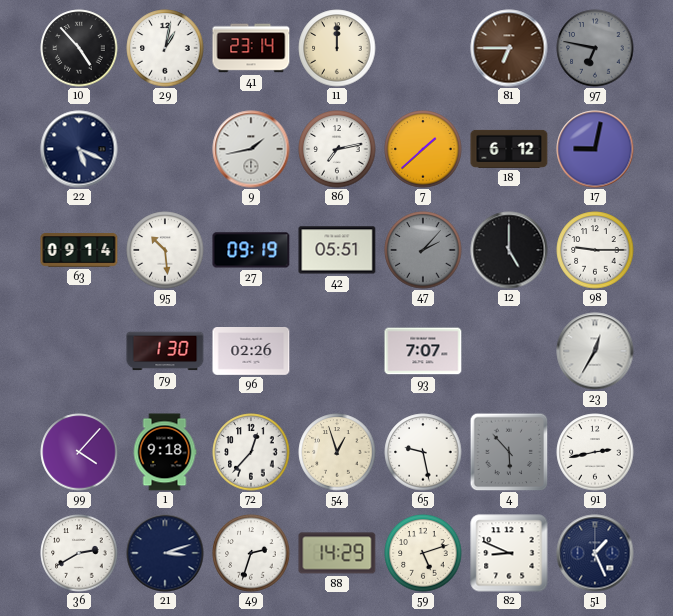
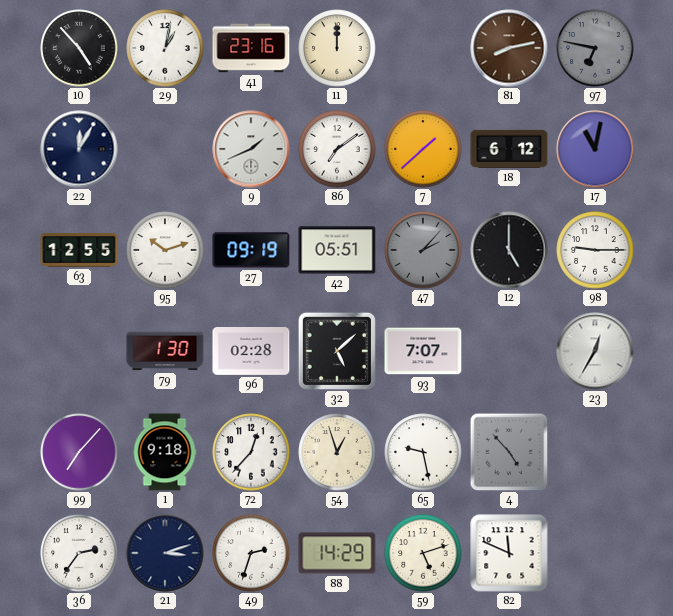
41: 23:14 -> 23:16
81: 6:45 -> 8:13
22: 5:19 -> 12:05
9: 1:43 -> 1:41
86: 7:13 -> 7:09
17: 9:02 -> 11:02
63: 09:14 -> 12:55
95: 10:29 -> 10:12
96: 02:26 -> 02:28
32: none -> 5:08
99: 4:07 -> 7:07
4: 5:53 -> 4:53
91: 2:43 -> none
36: 2:40 -> 2:36
82: 8:49 -> 11:49
51: 1:26 -> none
